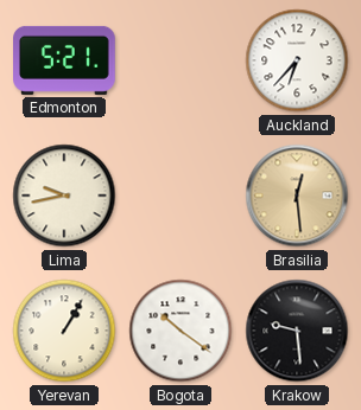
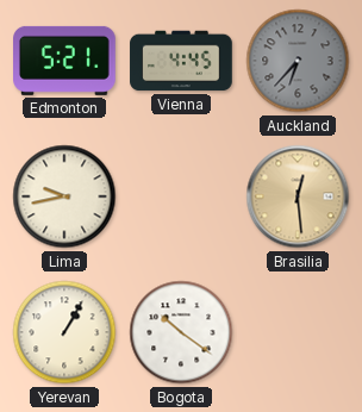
Vienna: none -> 4:45
Auckland dial: white -> grey
Krakow: 9:29 -> none
